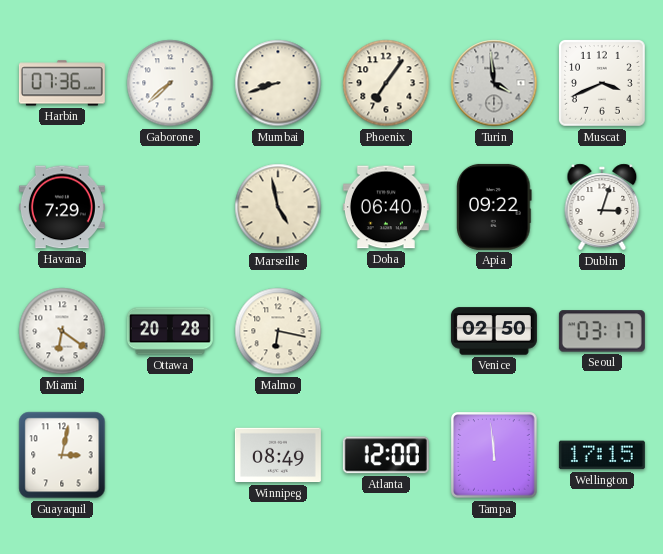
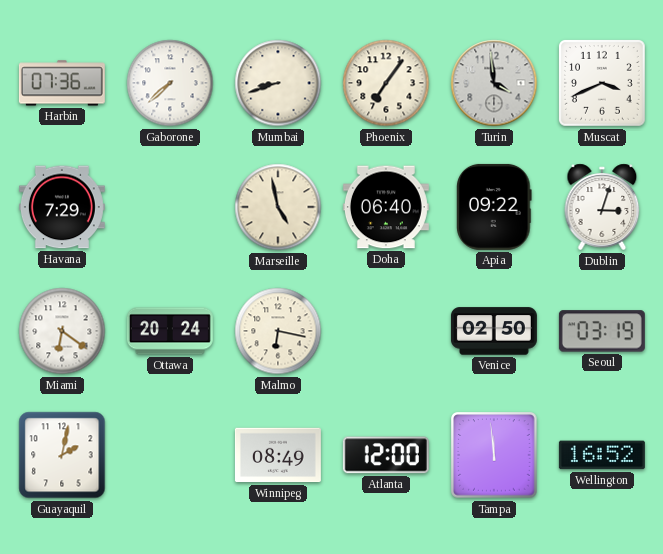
Ottawa: 20:28 -> 20:24
Seoul: 03:17 -> 03:19
Guayaquil: 3:02 -> 2:02
Wellington: 17:15 -> 16:52
